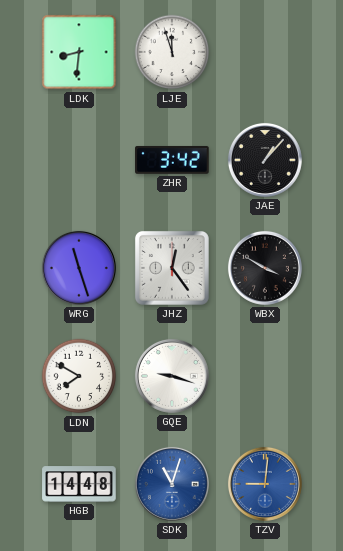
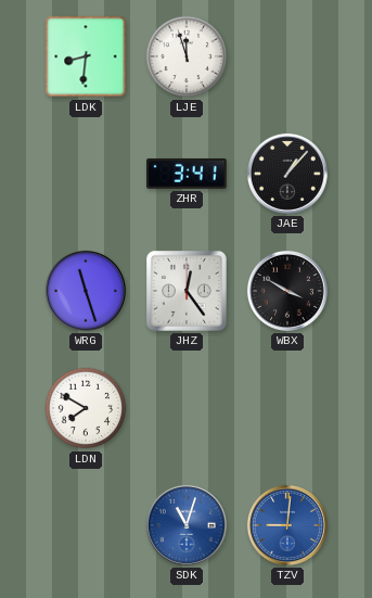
ZHR: 3:42 -> 3:41
GQE: 9:18 -> none
HGB: 14:48 -> none
